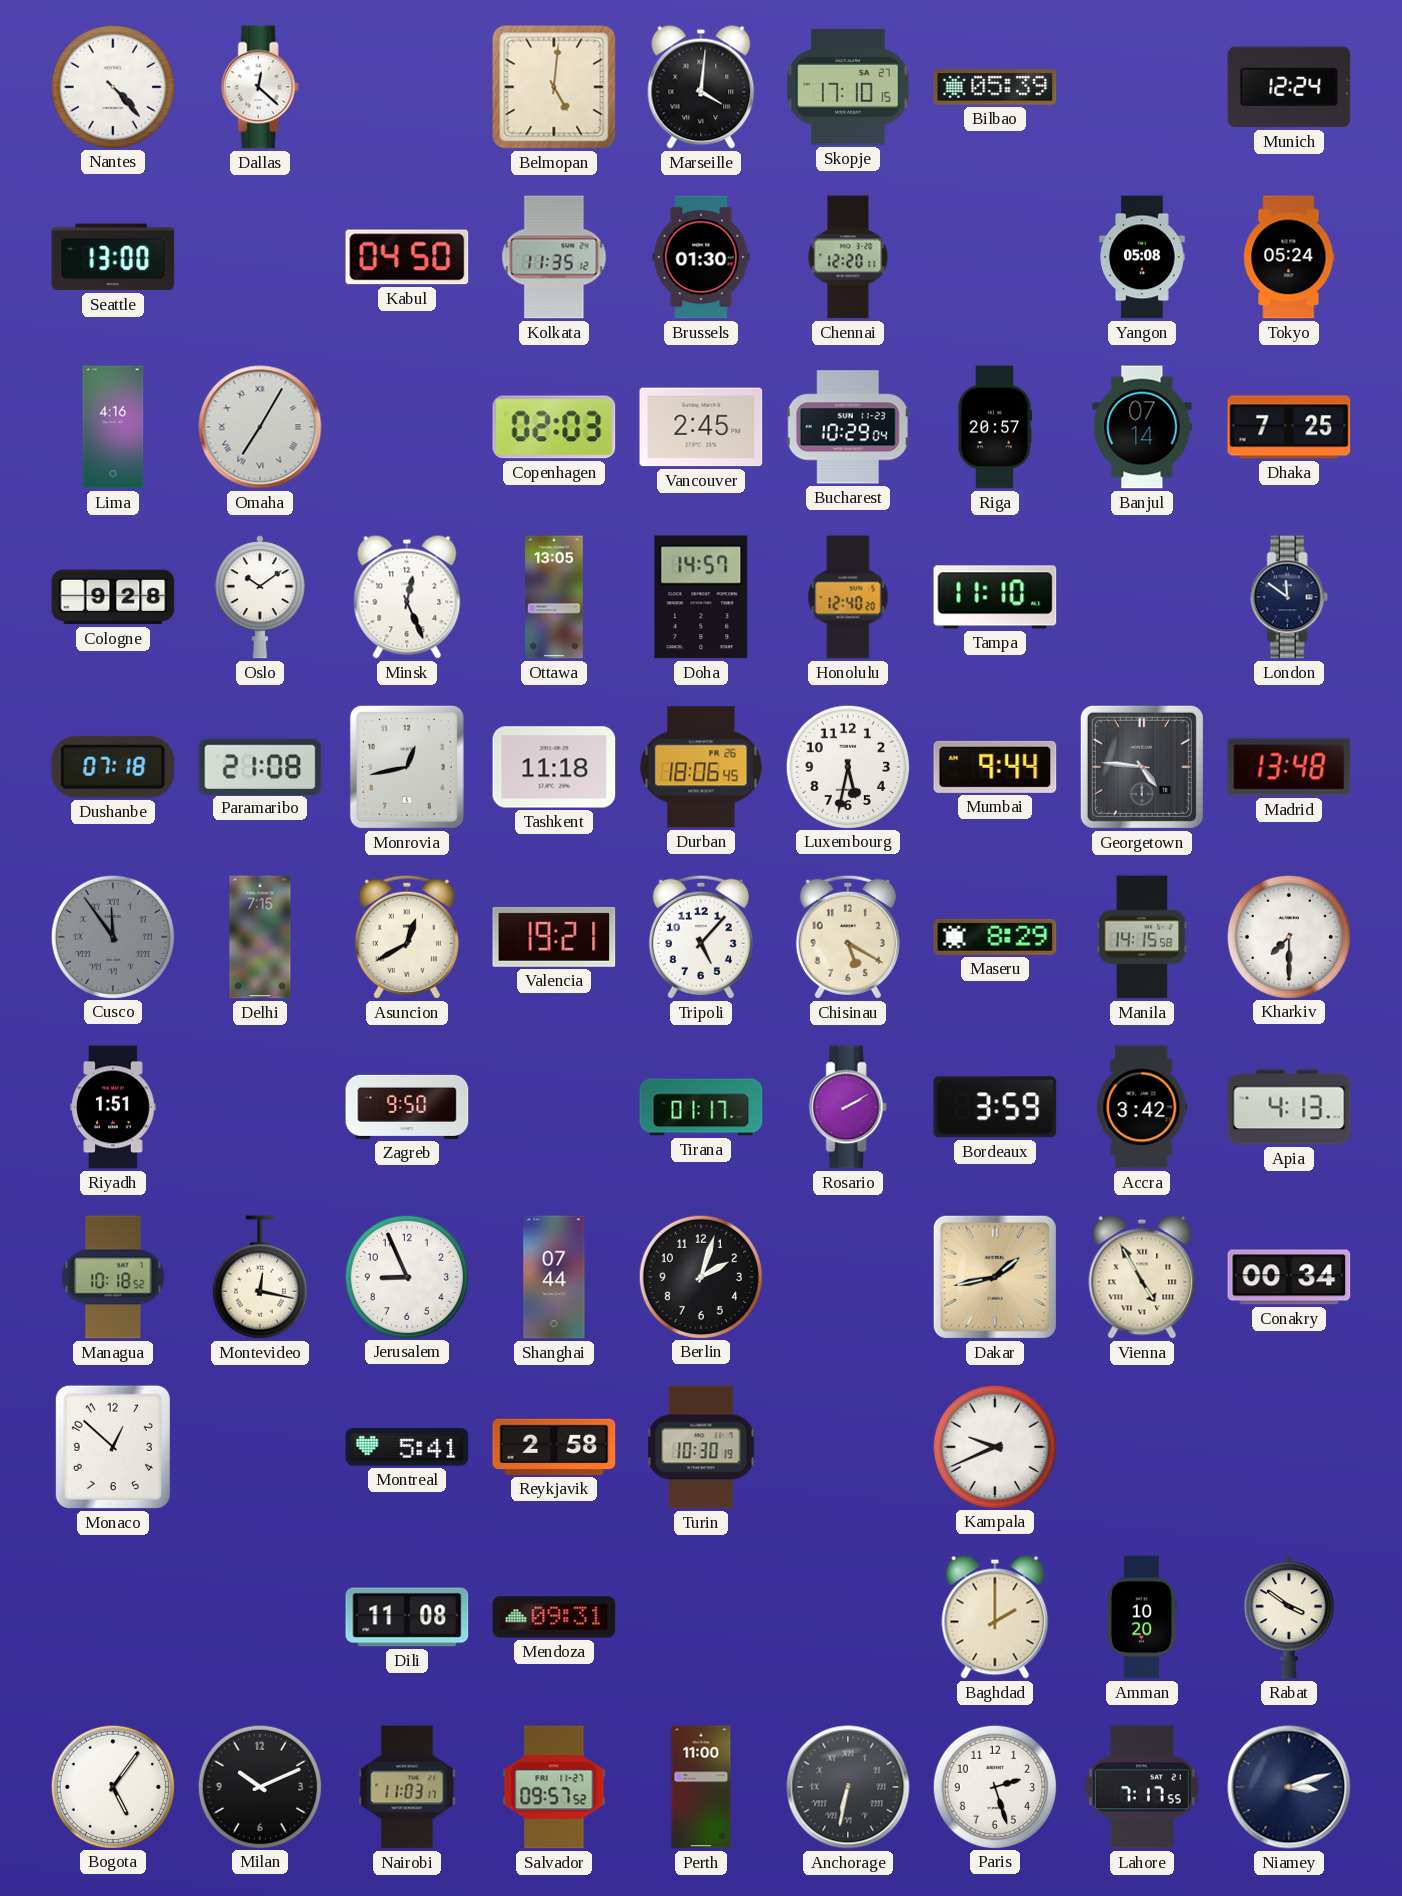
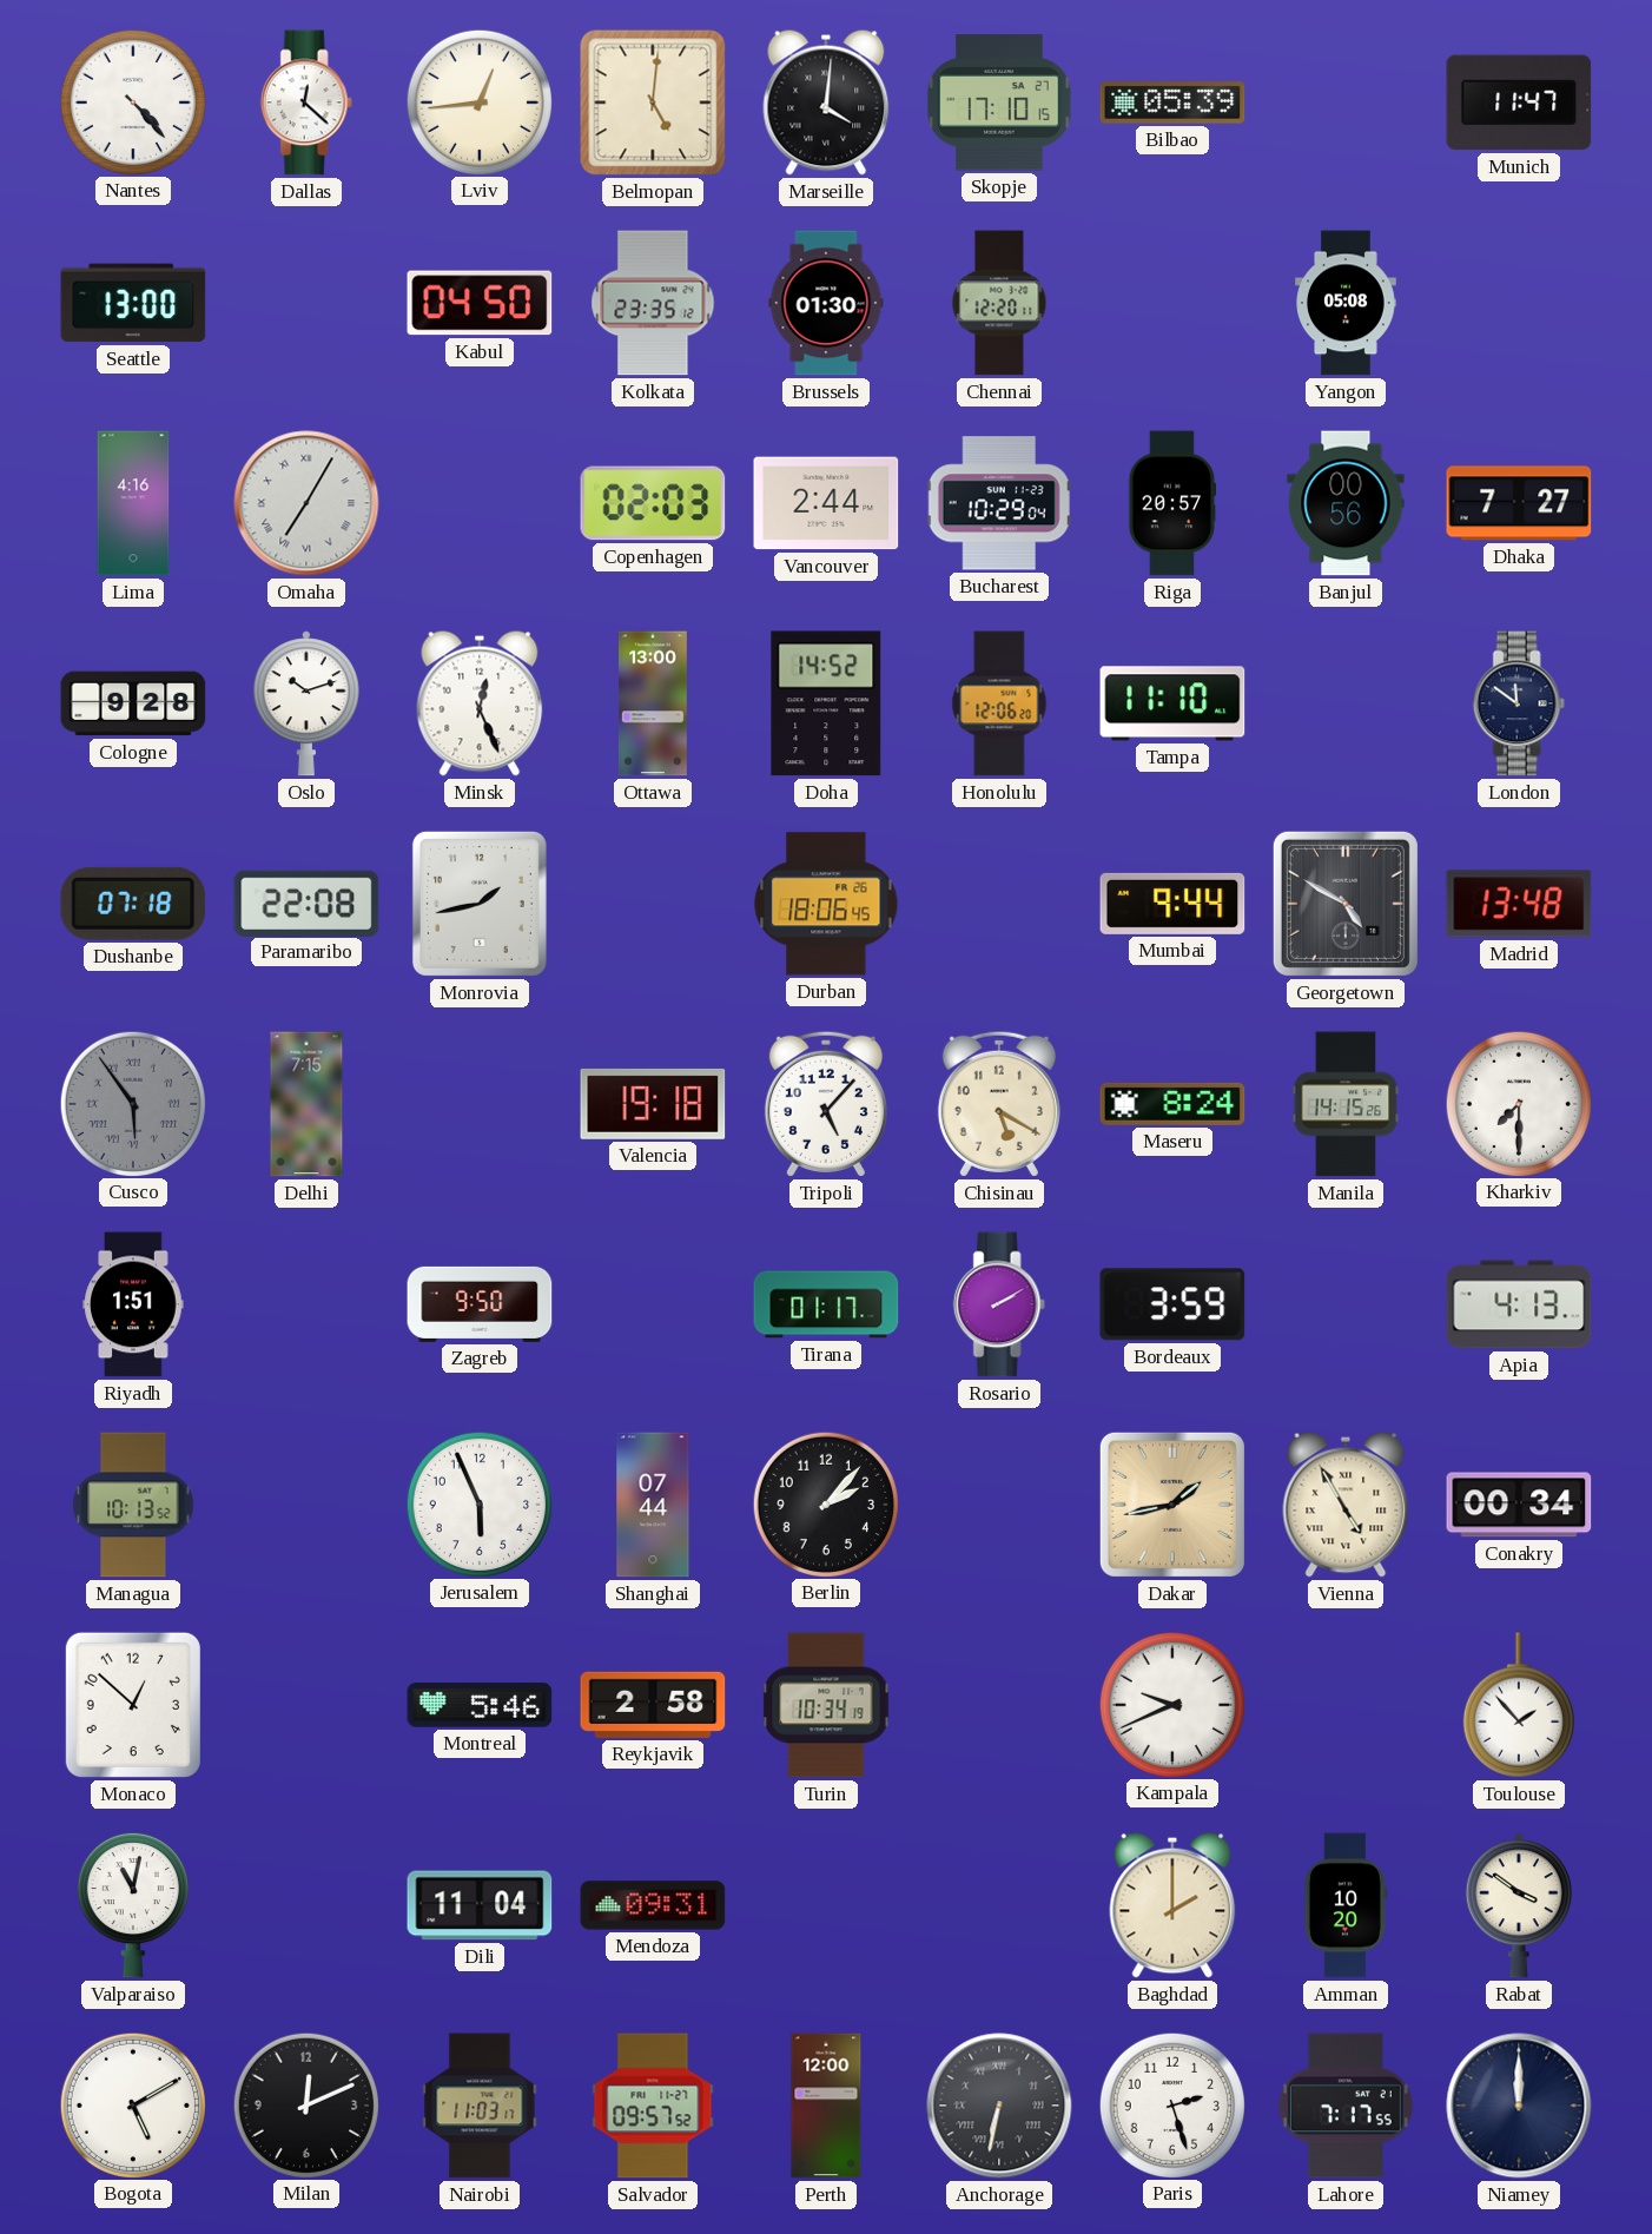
Lviv: none -> 12:44
Munich: 12:24 -> 11:47
Kolkata: 11:35 -> 23:35
Tokyo: 05:24 -> none
Vancouver: 2:45 -> 2:44
Banjul: 07:14 -> 00:56
Dhaka: 7:25 -> 7:27
Oslo: 10:09 -> 10:12
Ottawa: 13:05 -> 13:00
Doha: 14:57 -> 14:52
Honolulu: 12:40 -> 12:06
Paramaribo: 21:08 -> 22:08
Monrovia: 12:43 -> 1:43
Tashkent: 11:18 -> none
Luxembourg: 5:32 -> none
Georgetown: 4:46 -> 4:50
Cusco: 11:54 -> 5:54
Asuncion: 12:40 -> none
Valencia: 19:21 -> 19:18
Maseru: 8:29 -> 8:24
Manila: 14:15:58 -> 14:15:26
Accra: 3:42 -> none
Managua: 10:18 -> 10:13
Montevideo: 12:17 -> none
Jerusalem: 8:56 -> 5:56
Berlin: 2:03 -> 2:07
Montreal: 5:41 -> 5:46
Turin: 10:30 -> 10:34
Toulouse: none -> 1:53
Valparaiso: none -> 11:02
Dili: 11:08 -> 11:04
Bogota: 5:06 -> 5:10
Milan: 10:11 -> 12:11
Perth: 11:00 -> 12:00
Niamey: 3:12 -> 12:00
